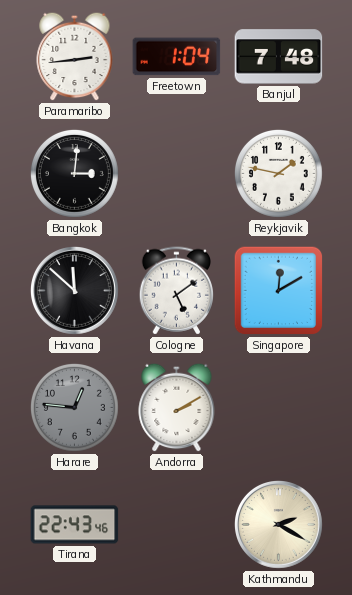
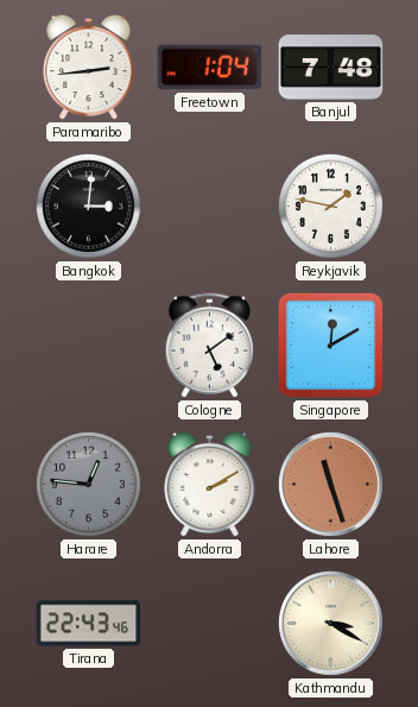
Havana: 11:52 -> none
Lahore: none -> 11:27
Kathmandu: 2:20 -> 3:20
